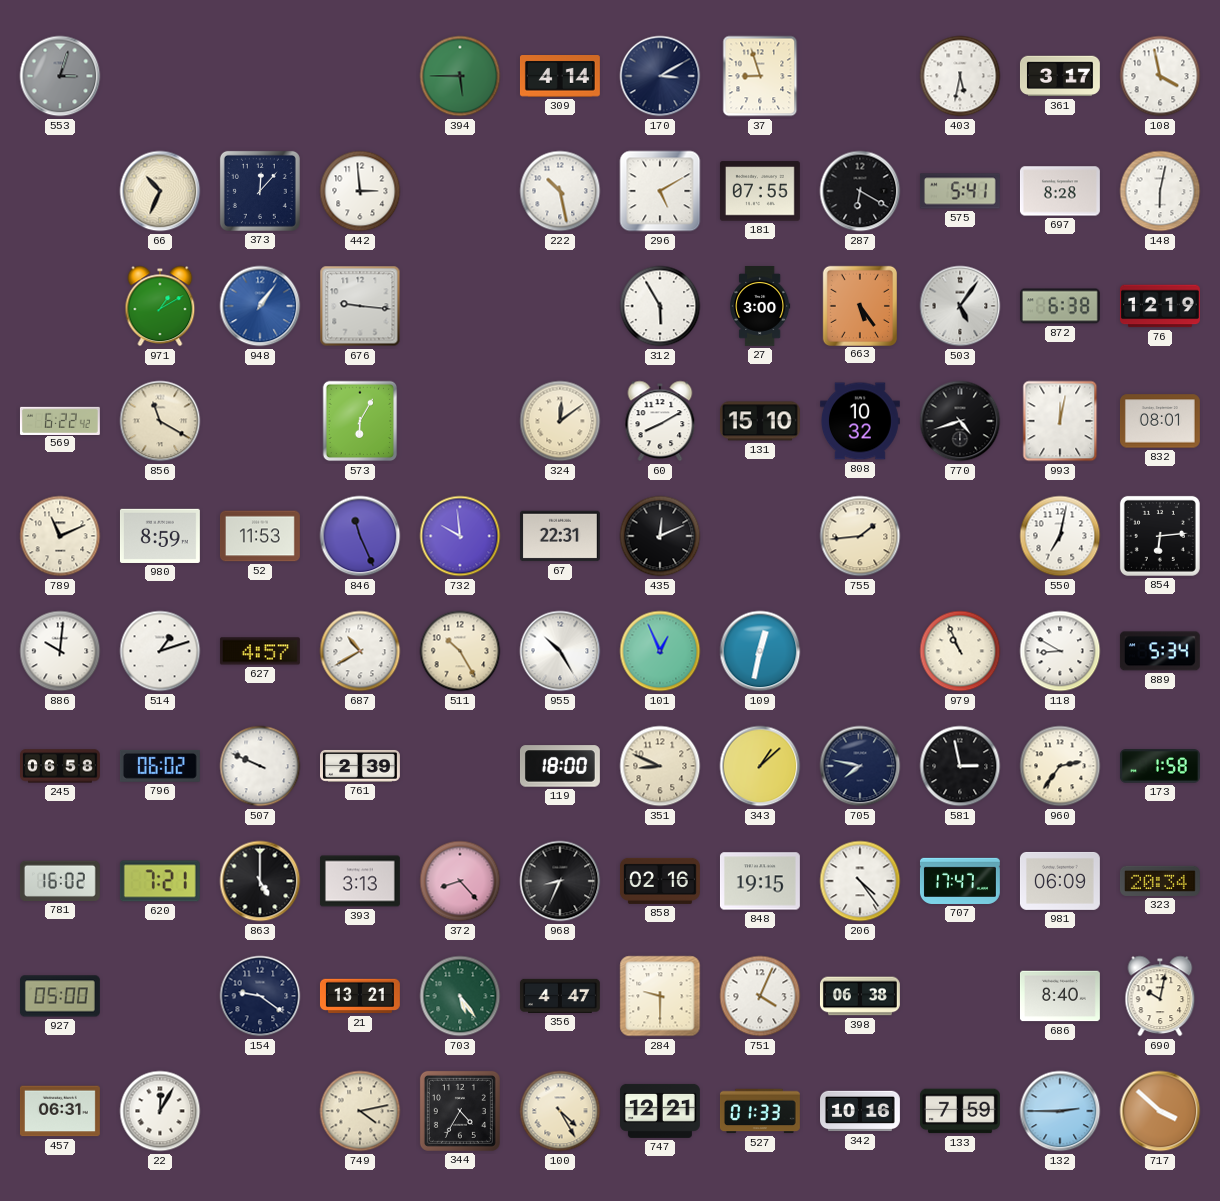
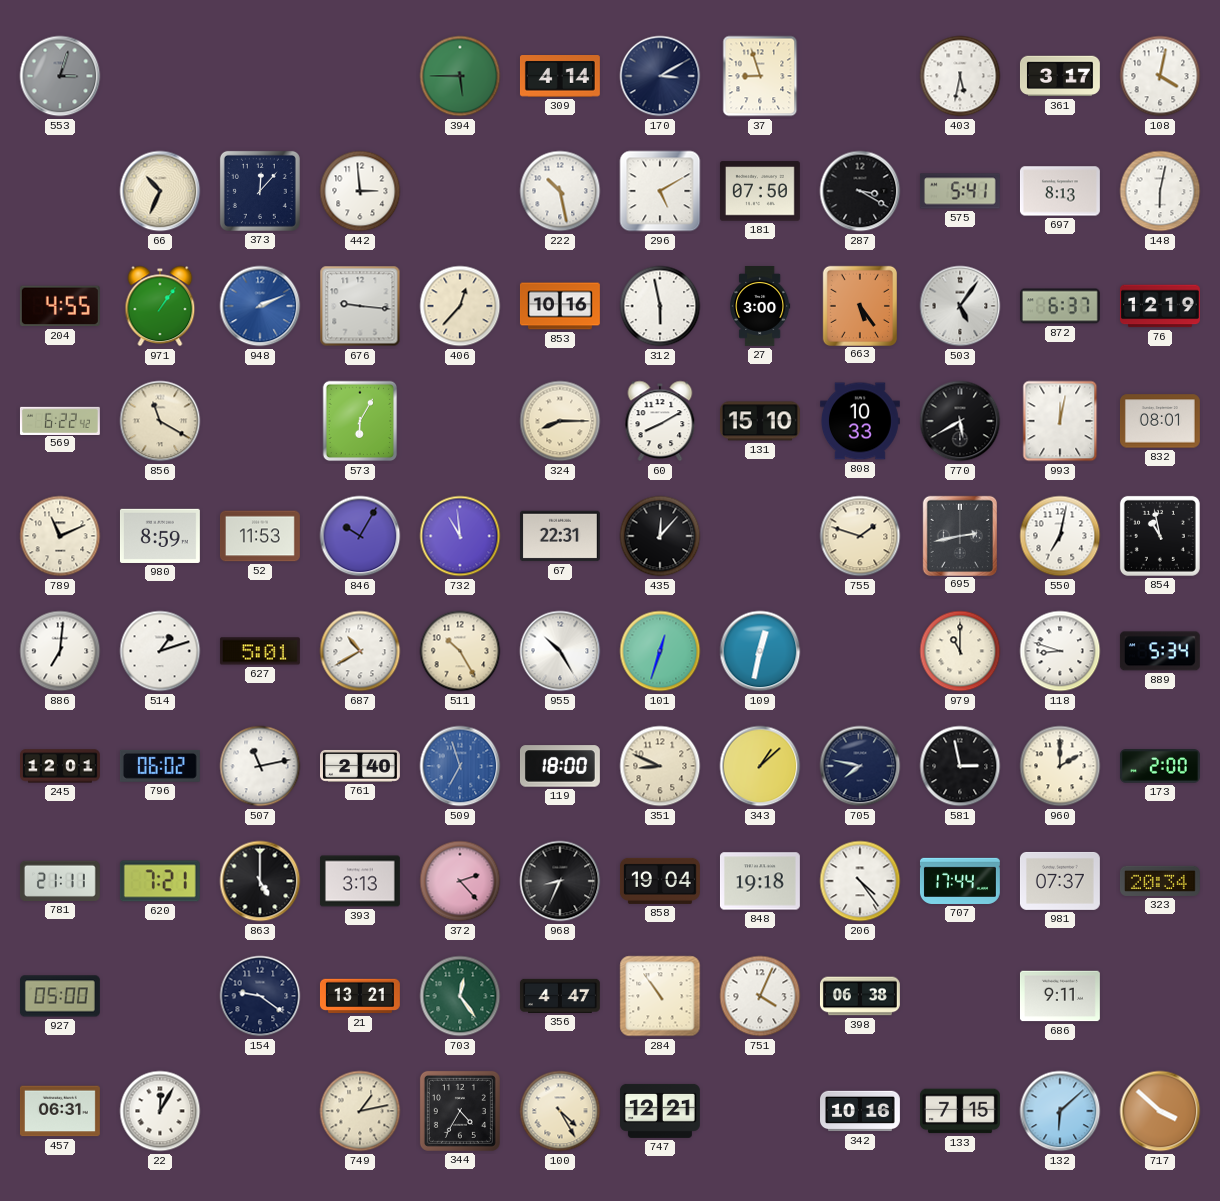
108: 3:58 -> 4:02
181: 07:55 -> 07:50
287: 6:20 -> 3:20
697: 8:28 -> 8:13
204: none -> 4:55
971: 1:10 -> 1:06
948: 1:06 -> 2:11
406: none -> 12:37
853: none -> 10:16
312: 5:55 -> 5:58
872: 6:38 -> 6:37
324: 12:09 -> 8:15
808: 10:32 -> 10:33
770: 4:42 -> 5:40
846: 11:26 -> 10:05
732: 9:59 -> 10:59
435: 12:11 -> 12:07
755: 1:44 -> 1:48
695: none -> 2:43
854: 6:14 -> 10:58
886: 10:01 -> 7:01
627: 4:57 -> 5:01
101: 12:56 -> 12:33
979: 10:56 -> 11:00
118: 8:50 -> 8:48
245: 06:58 -> 12:01
507: 9:49 -> 11:13
761: 2:39 -> 2:40
509: none -> 6:57
960: 2:36 -> 2:00
173: 1:58 -> 2:00
781: 16:02 -> 21:11
372: 8:23 -> 2:23
858: 02:16 -> 19:04
848: 19:15 -> 19:18
707: 17:47 -> 17:44
981: 06:09 -> 07:37
703: 5:24 -> 12:24
284: 9:30 -> 10:54
686: 8:40 -> 9:11
690: 10:02 -> none
749: 4:13 -> 1:13
527: 01:33 -> none
133: 7:59 -> 7:15
132: 2:45 -> 6:08
